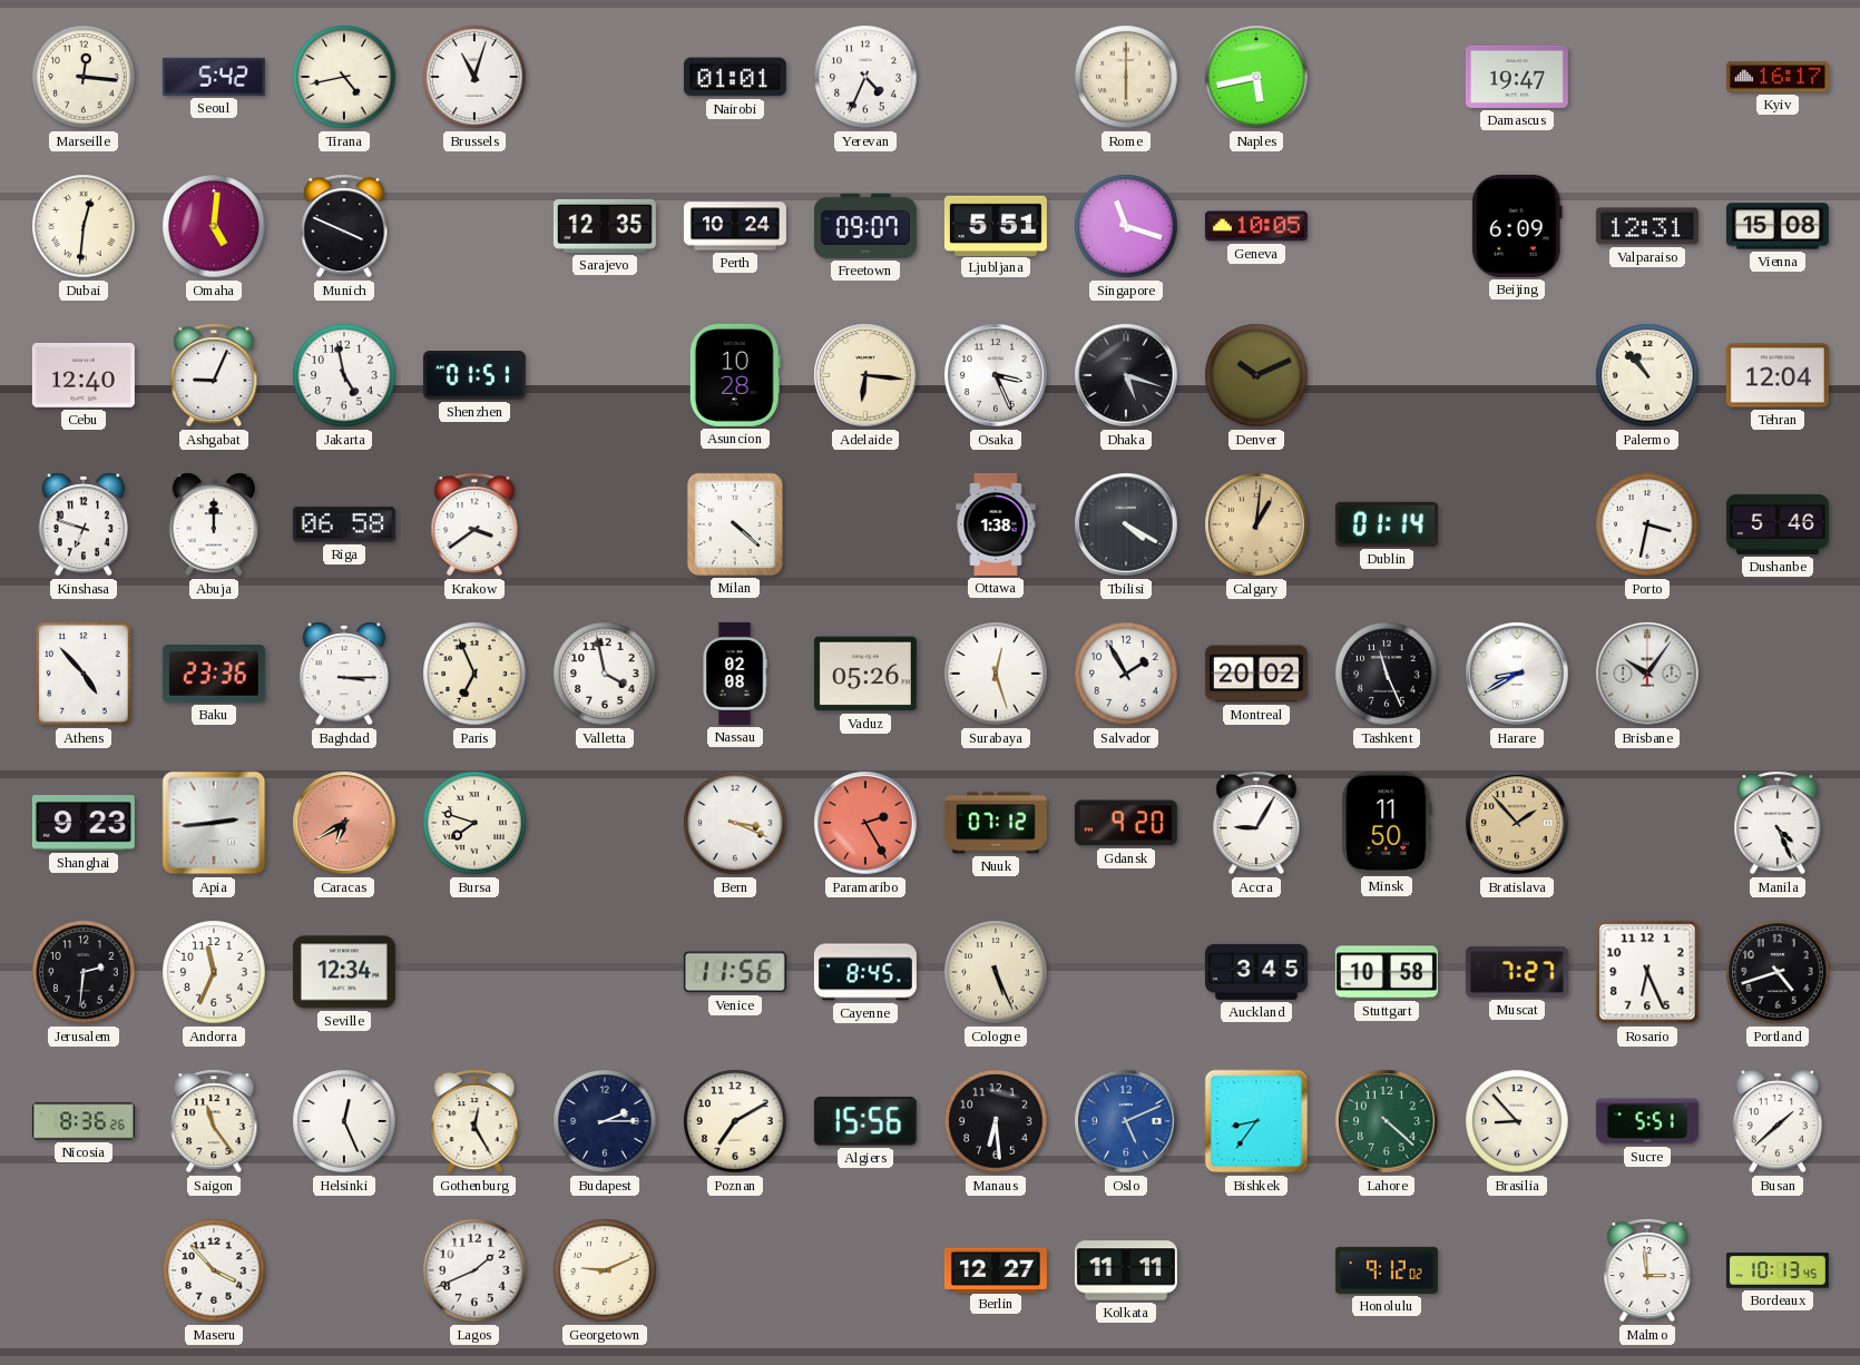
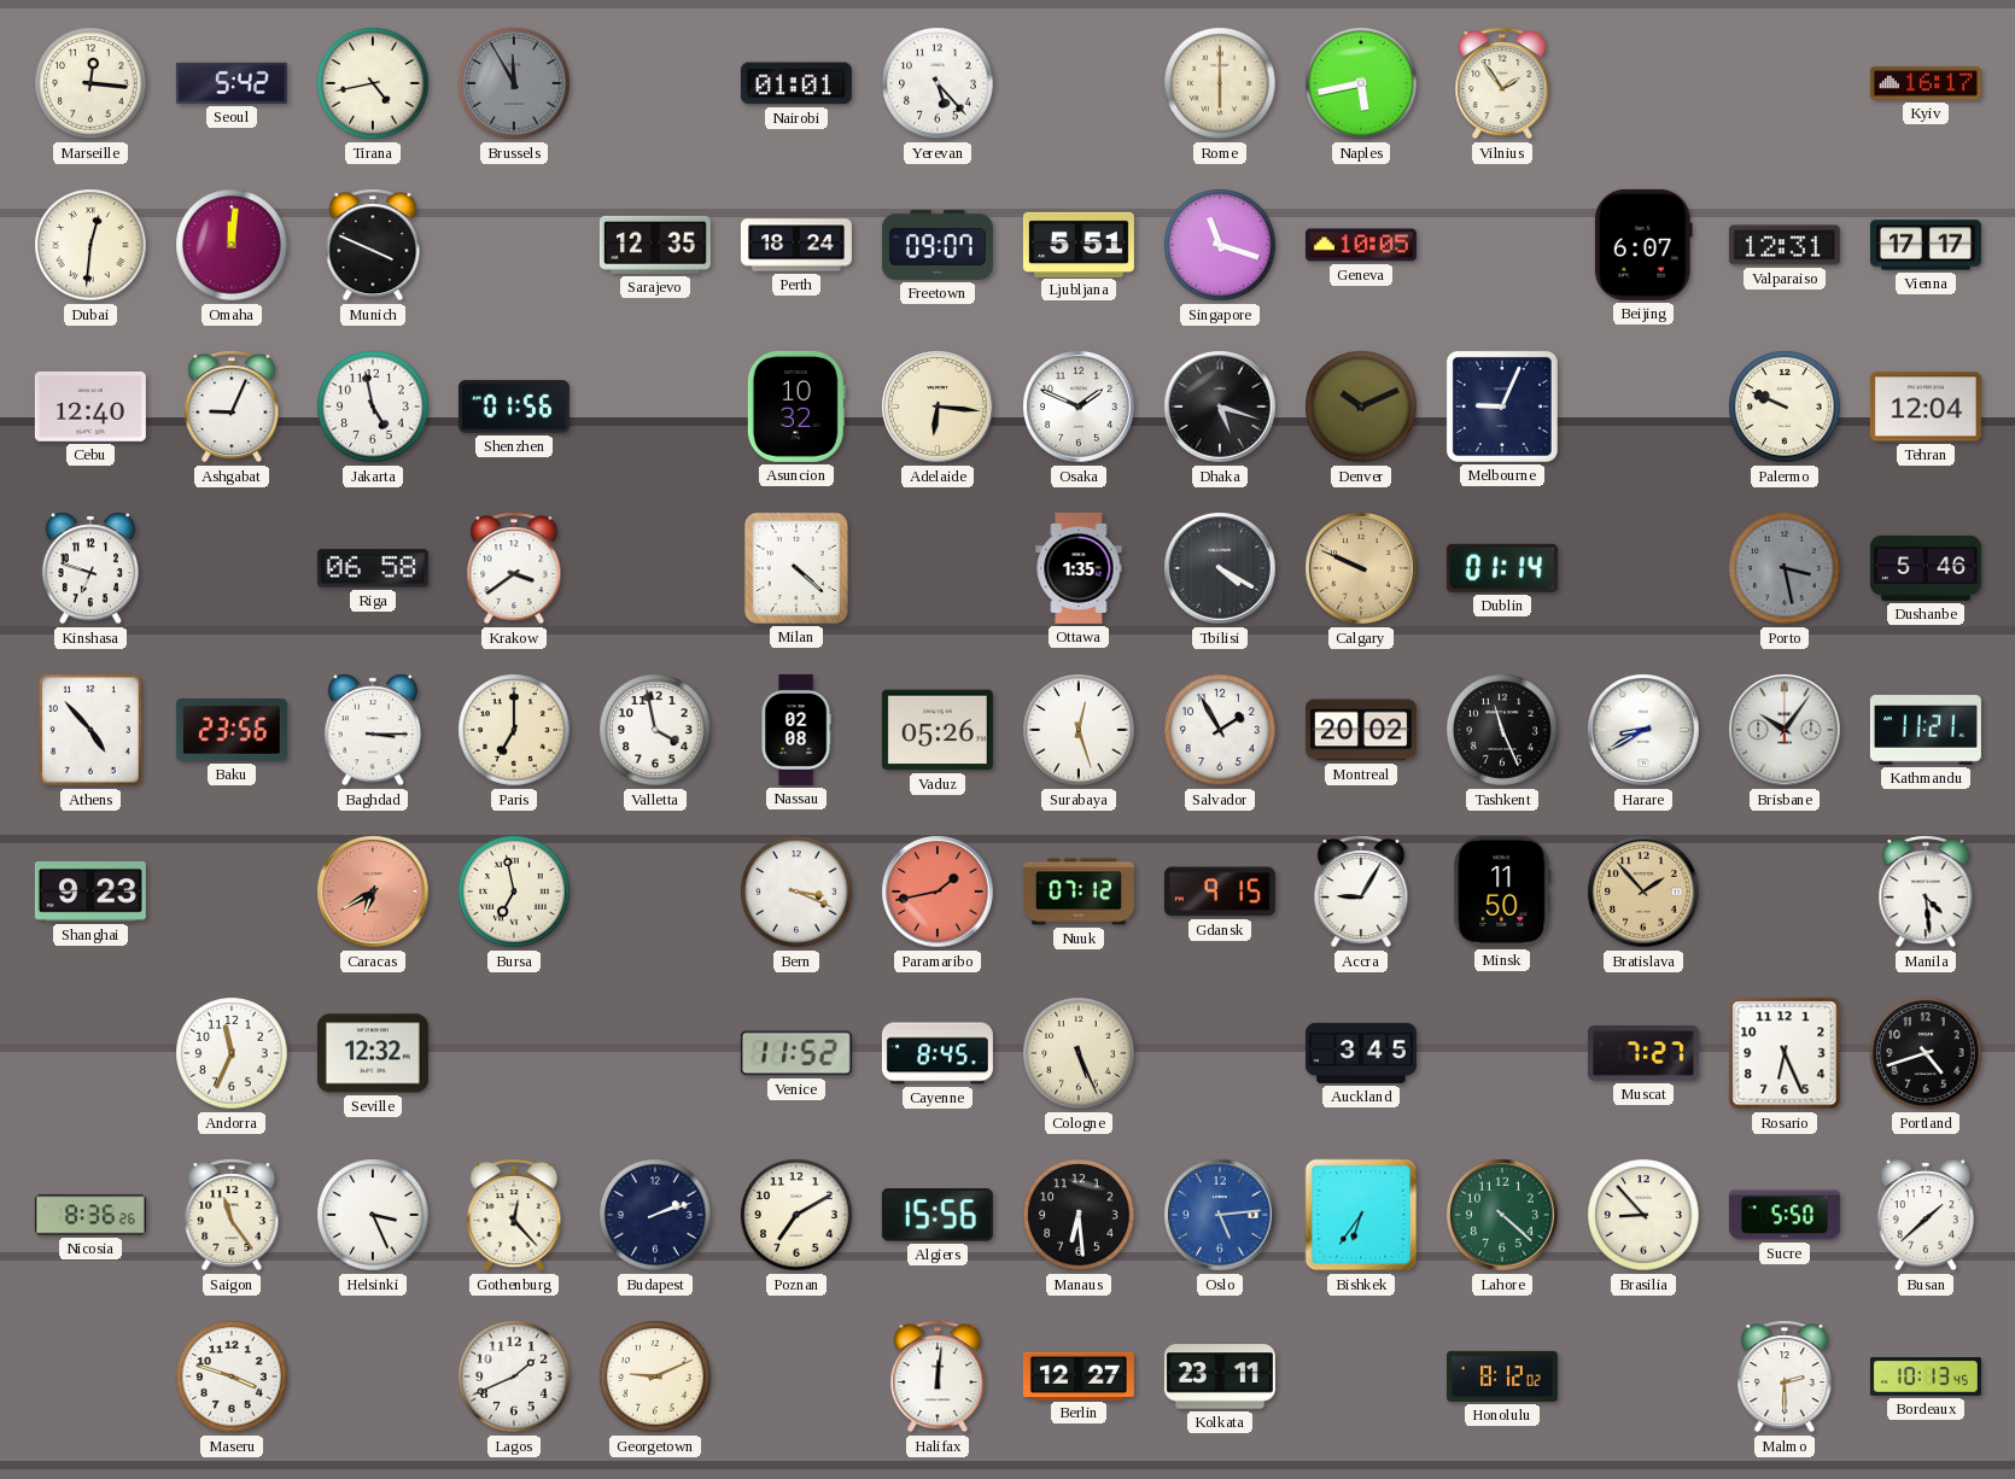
Brussels: 11:03 -> 11:55
Brussels dial: white -> grey
Yerevan: 4:34 -> 5:23
Vilnius: none -> 1:54
Damascus: 19:47 -> none
Omaha: 5:01 -> 12:01
Perth: 10:24 -> 18:24
Beijing: 6:09 -> 6:07
Vienna: 15:08 -> 17:17
Shenzhen: 01:51 -> 01:56
Asuncion: 10:28 -> 10:32
Osaka: 3:26 -> 1:49
Melbourne: none -> 9:04
Palermo: 10:53 -> 9:49
Abuja: 12:00 -> none
Ottawa: 1:38 -> 1:35
Calgary: 1:01 -> 9:49
Porto: 3:32 -> 3:28
Porto dial: white -> grey
Baku: 23:36 -> 23:56
Paris: 6:56 -> 7:00
Kathmandu: none -> 11:21
Apia: 2:44 -> none
Bursa: 7:48 -> 6:58
Paramaribo: 2:25 -> 1:43
Gdansk: 9:20 -> 9:15
Manila: 4:26 -> 4:29
Jerusalem: 2:31 -> none
Seville: 12:34 -> 12:32
Venice: 11:56 -> 11:52
Stuttgart: 10:58 -> none
Helsinki: 12:26 -> 3:26
Gothenburg: 12:25 -> 12:23
Budapest: 2:15 -> 2:12
Oslo: 5:11 -> 5:14
Bishkek: 8:36 -> 6:36
Sucre: 5:51 -> 5:50
Maseru: 3:53 -> 3:48
Halifax: none -> 12:01
Kolkata: 11:11 -> 23:11
Honolulu: 9:12 -> 8:12
Malmo: 2:59 -> 2:30
